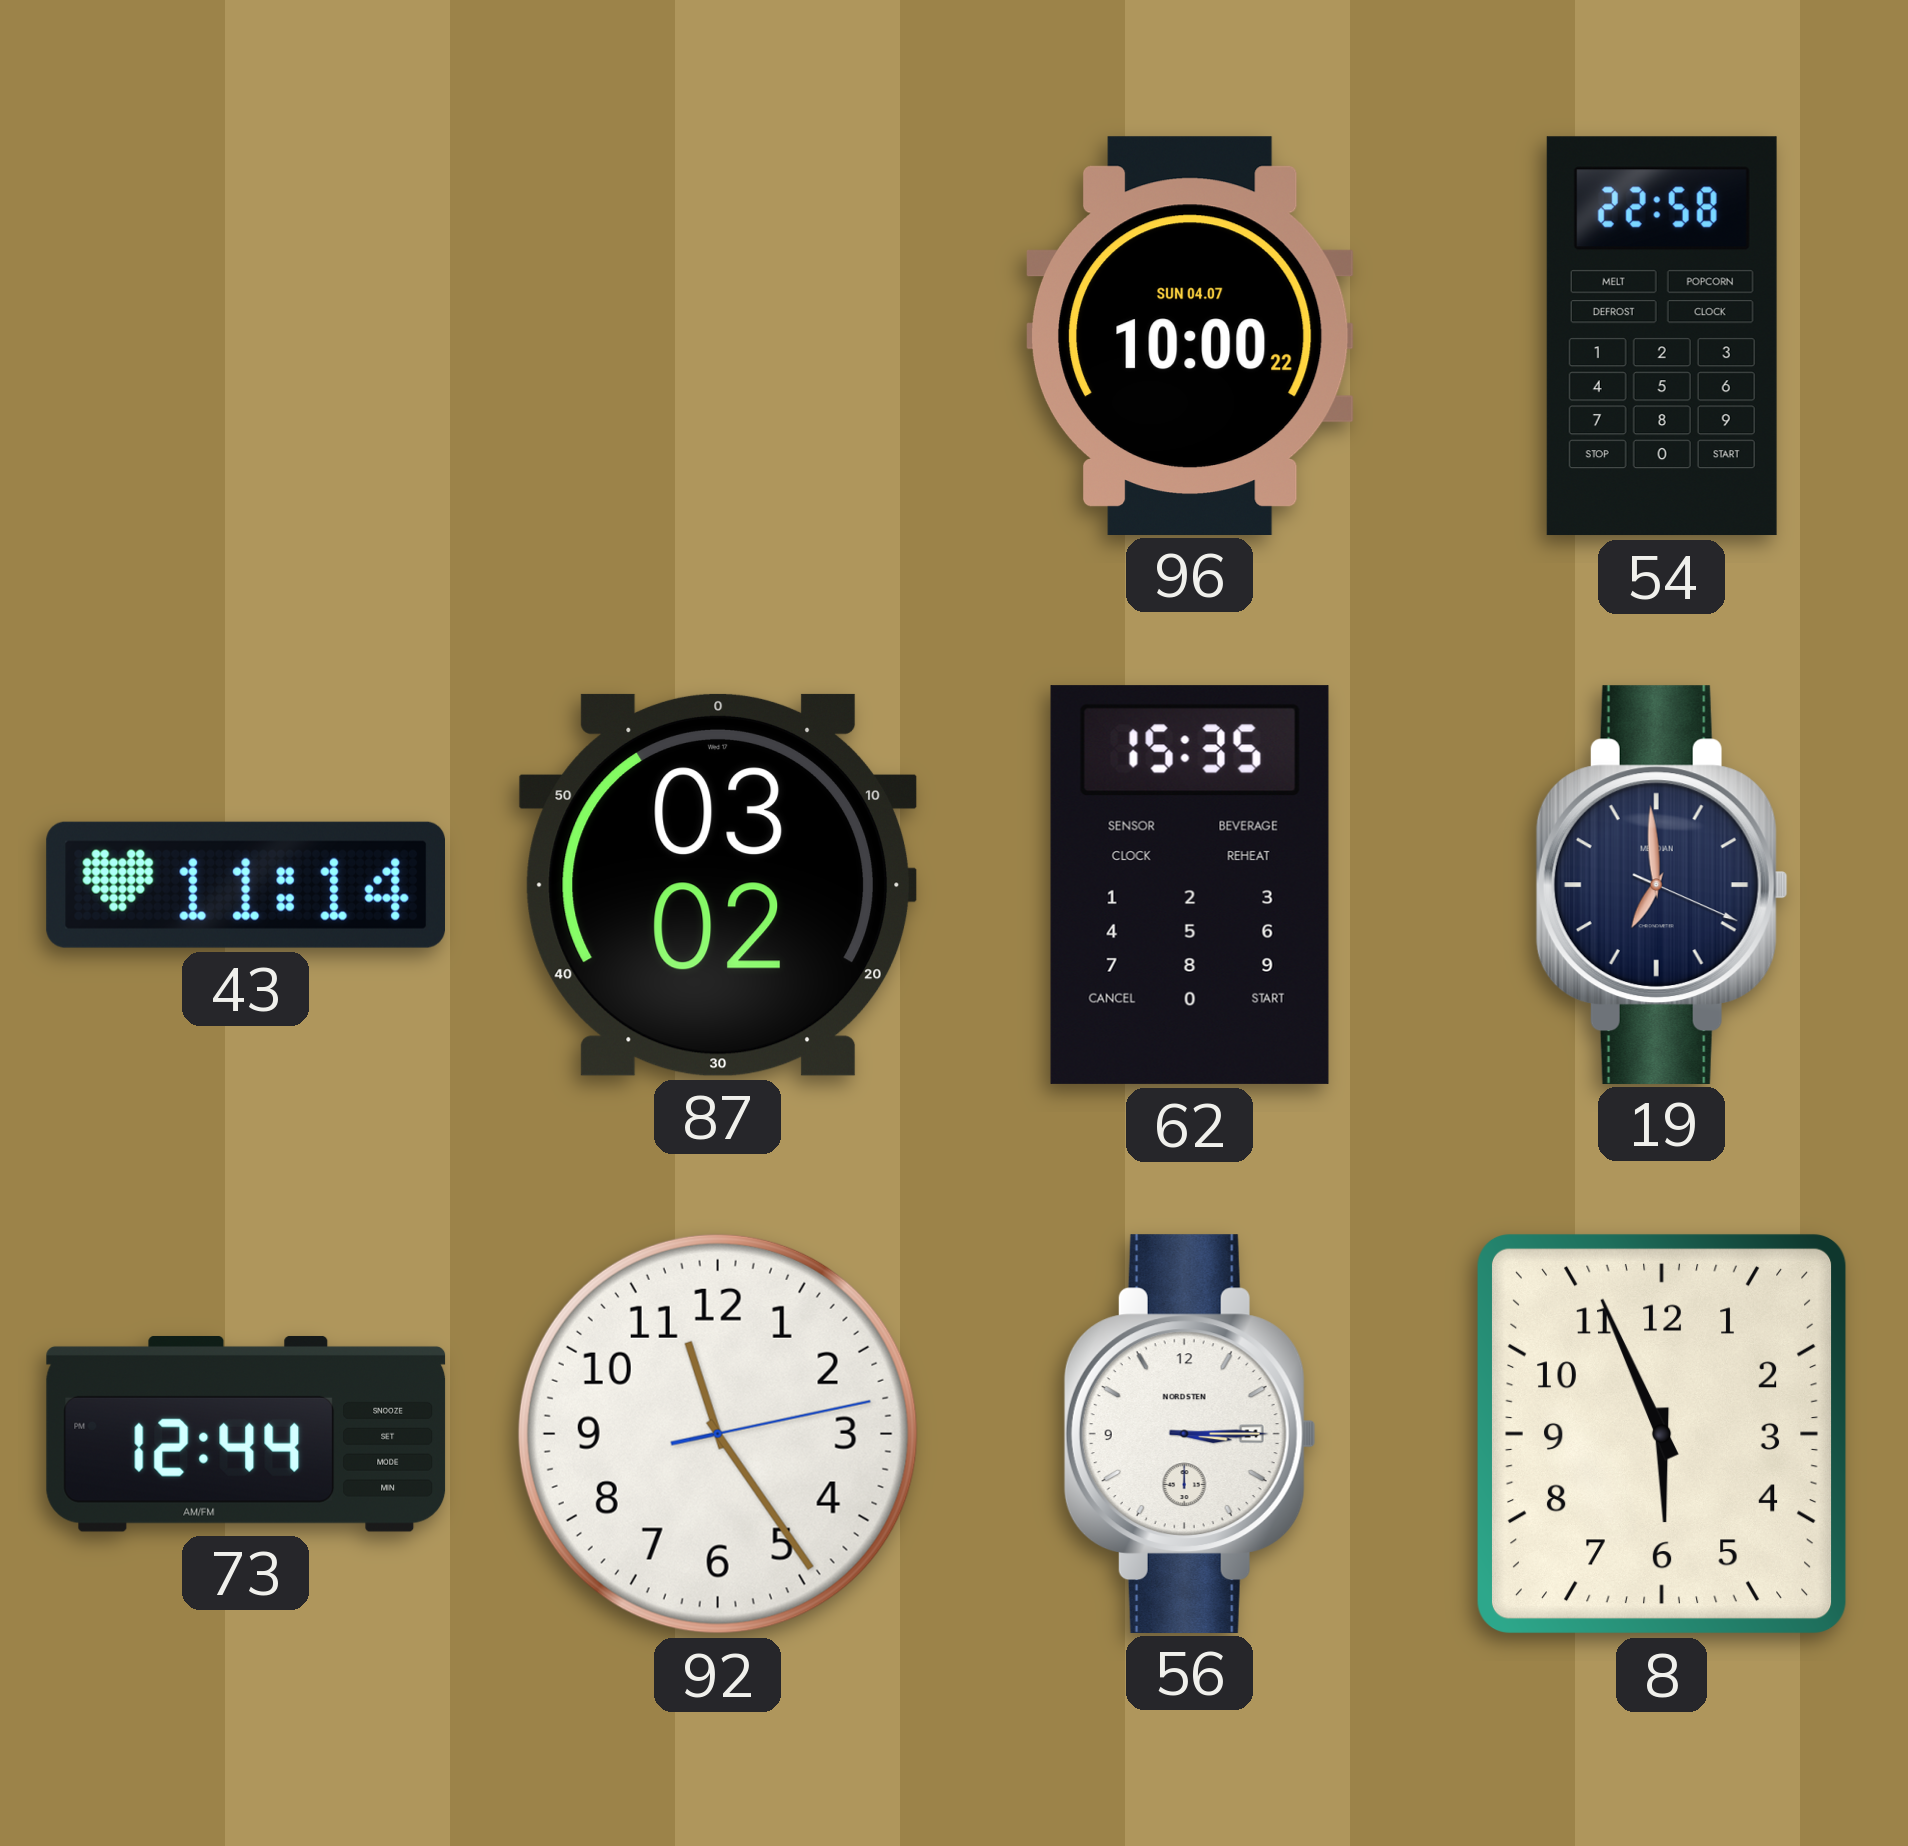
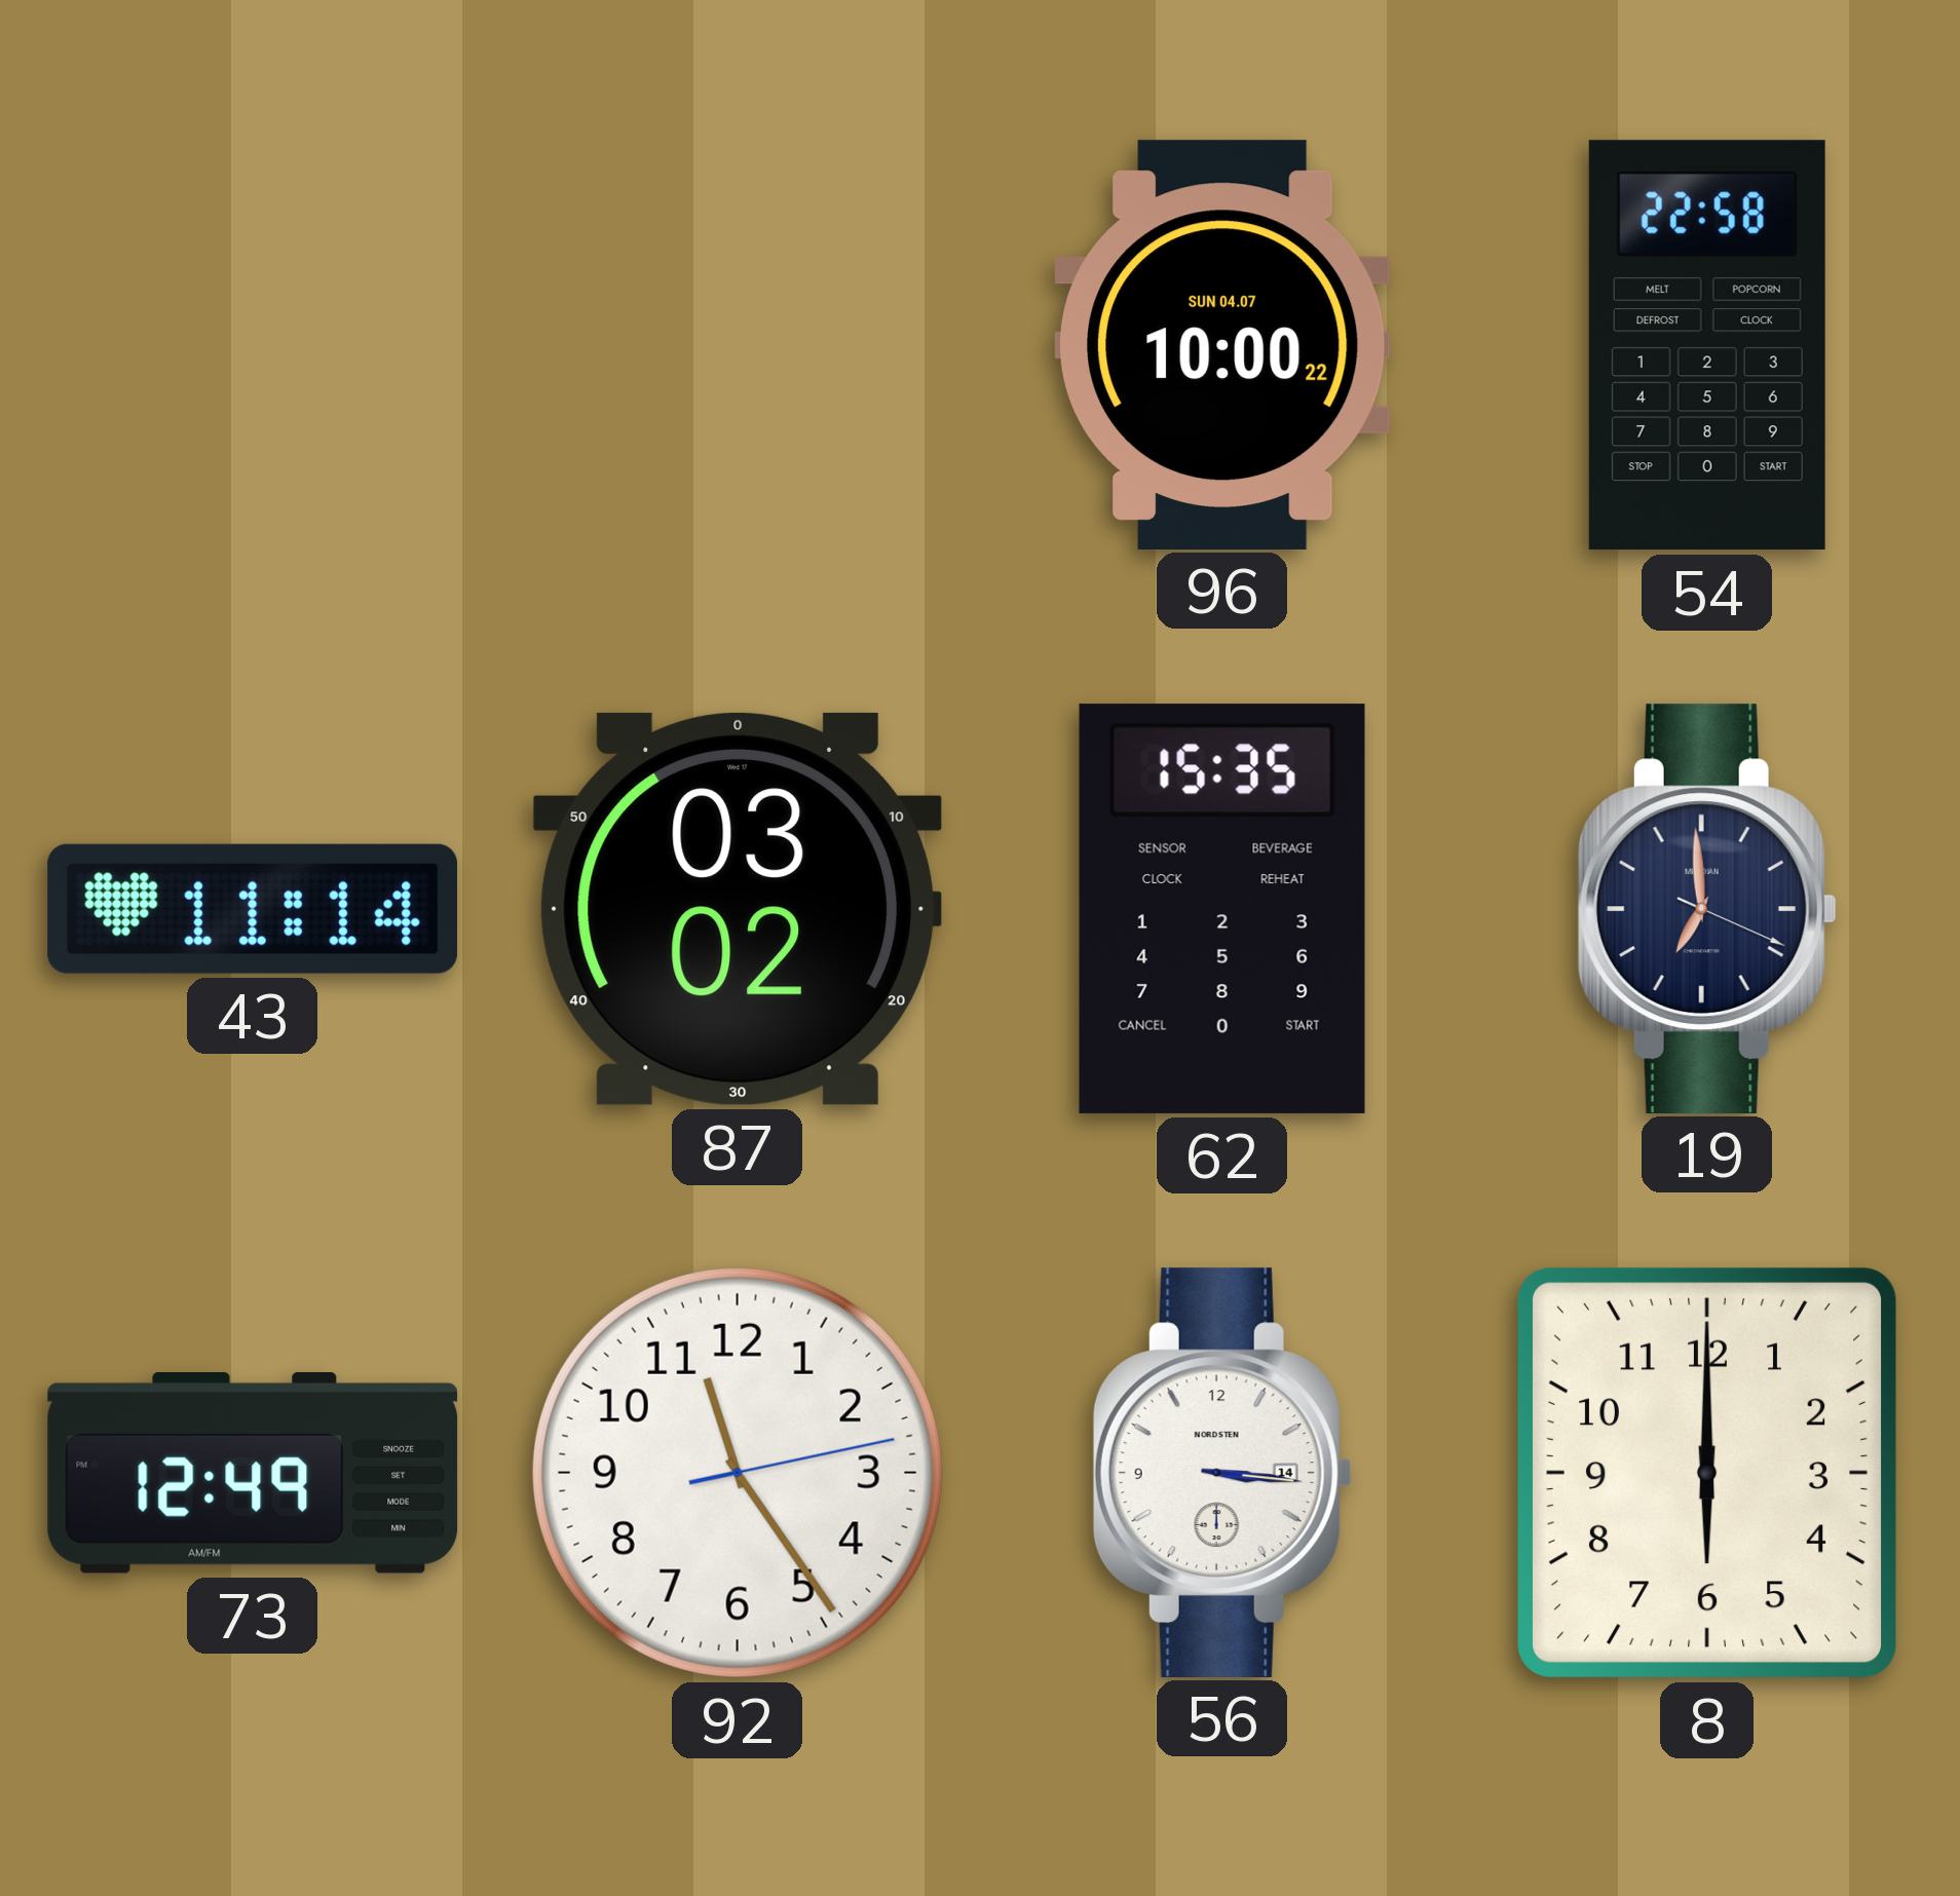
73: 12:44 -> 12:49
56: 3:15 -> 3:16
8: 5:56 -> 6:00
